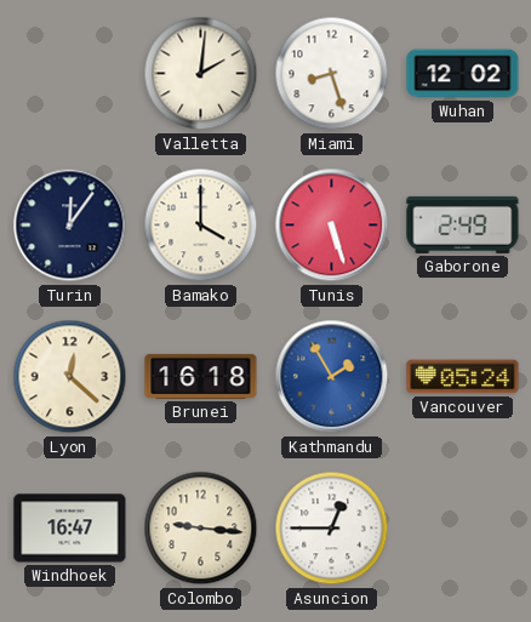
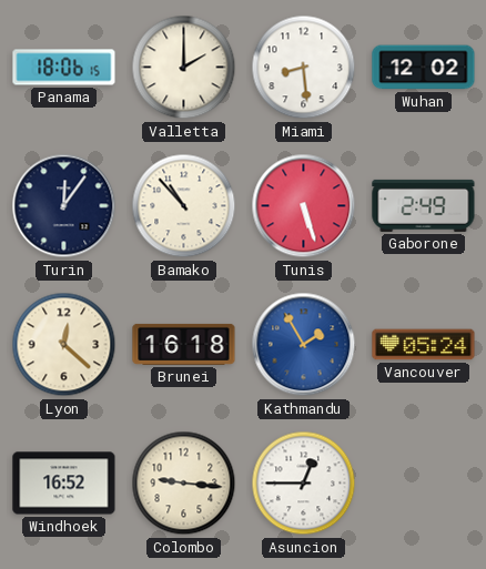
Panama: none -> 18:06
Valletta: 2:01 -> 2:00
Miami: 8:27 -> 8:29
Bamako: 4:00 -> 10:53
Windhoek: 16:47 -> 16:52
